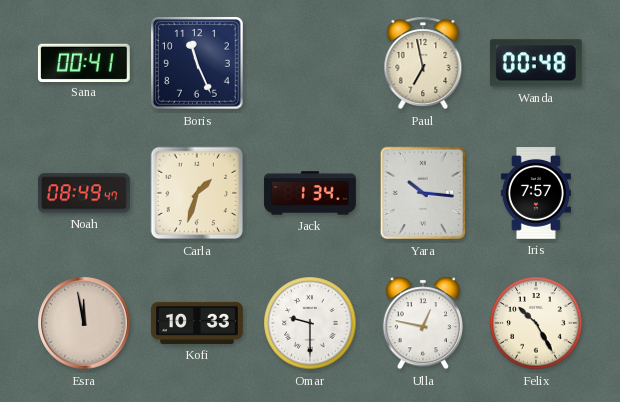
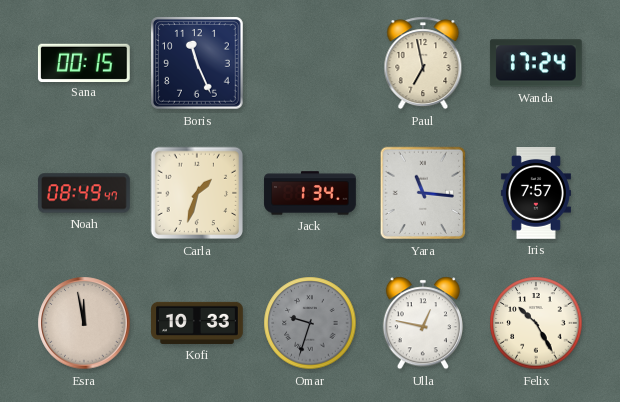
Sana: 00:41 -> 00:15
Wanda: 00:48 -> 17:24
Yara: 10:16 -> 11:16
Omar: 9:30 -> 9:33
Omar dial: white -> grey
